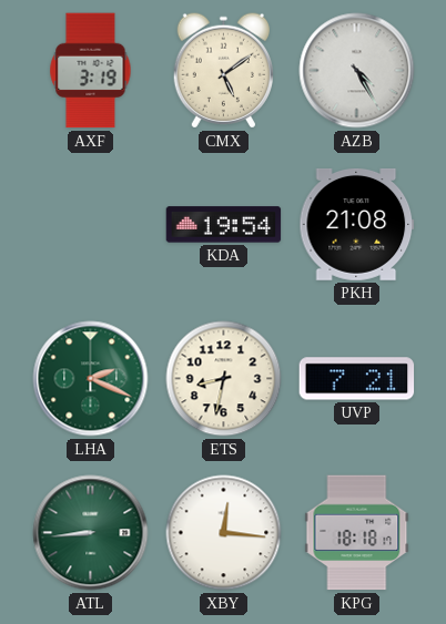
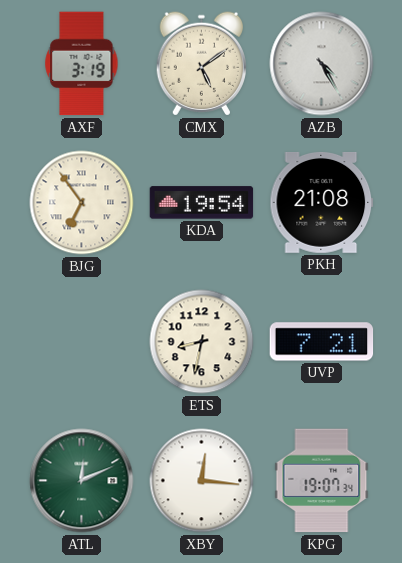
BJG: none -> 6:54
LHA: 2:19 -> none
ATL: 8:44 -> 12:11
KPG: 18:18 -> 19:07
